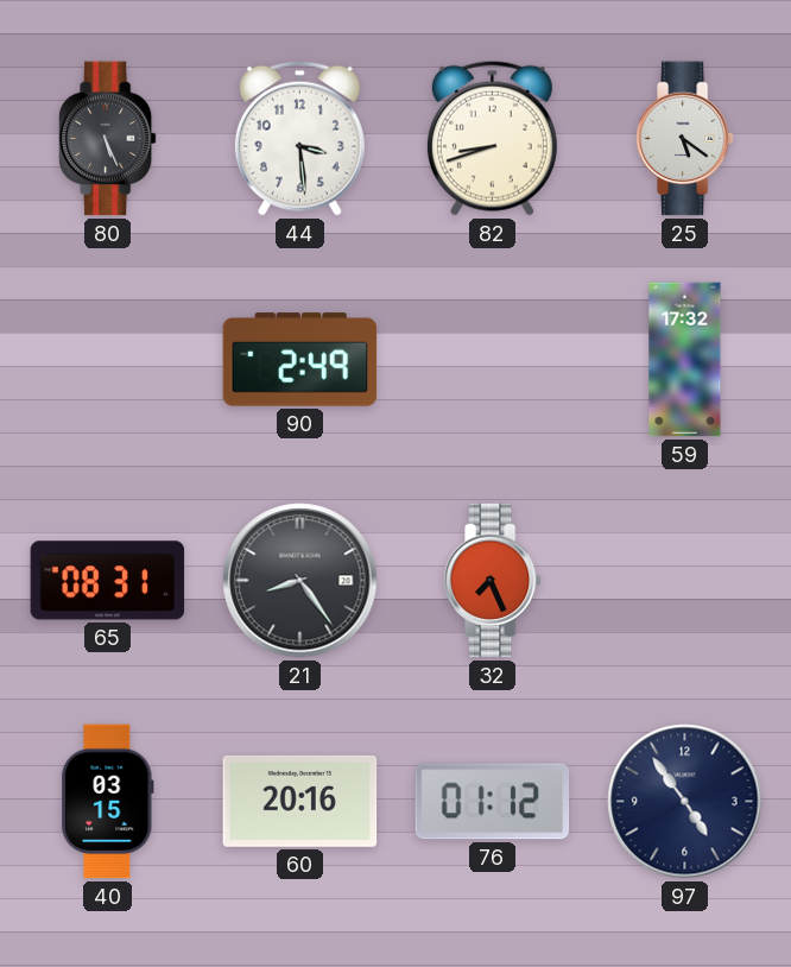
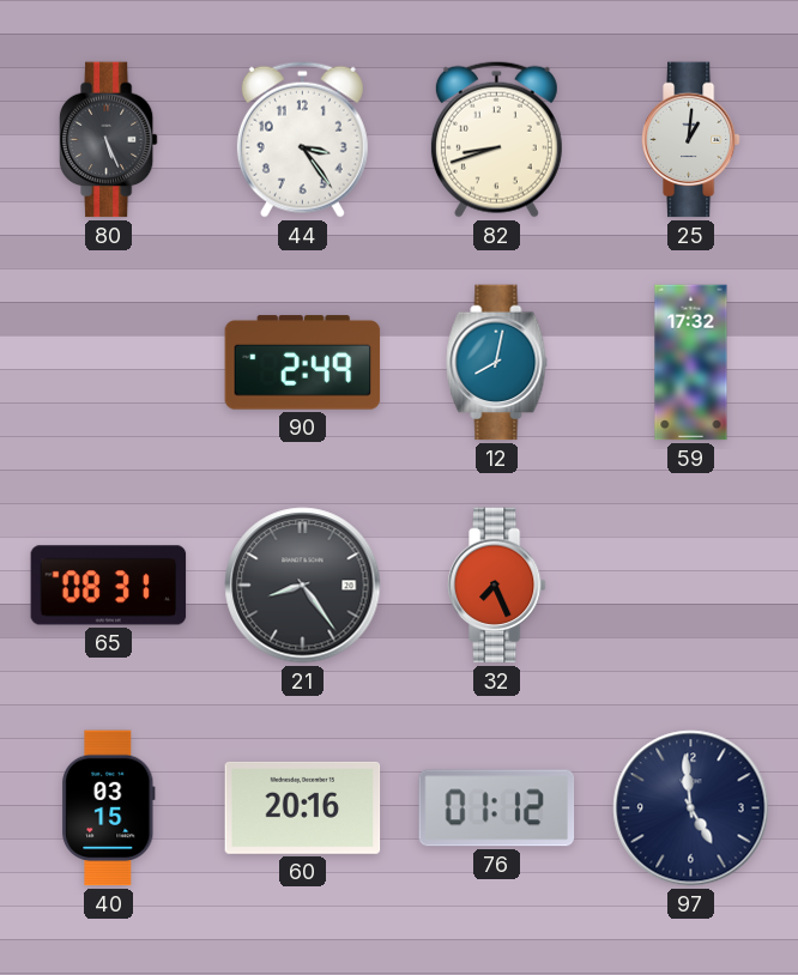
44: 3:29 -> 3:24
25: 5:21 -> 1:01
12: none -> 8:02
97: 4:54 -> 4:59
